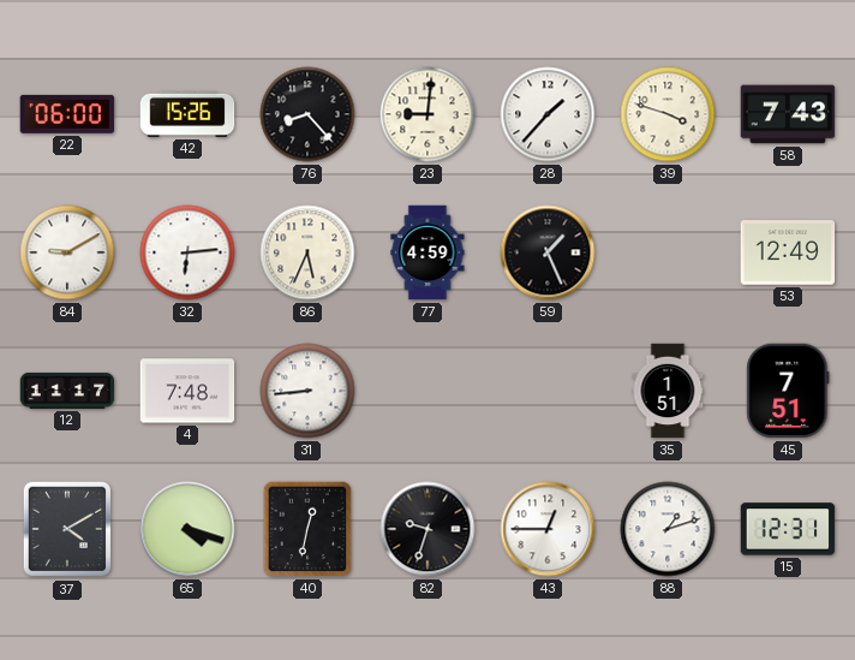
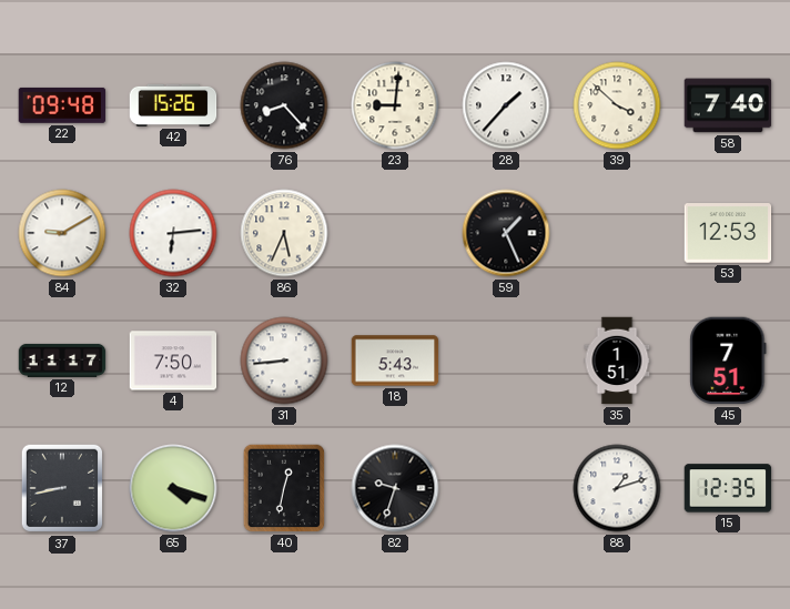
22: 06:00 -> 09:48
39: 3:48 -> 3:52
58: 7:43 -> 7:40
77: 4:59 -> none
53: 12:49 -> 12:53
4: 7:48 -> 7:50
18: none -> 5:43
37: 4:10 -> 8:43
43: 12:45 -> none
15: 12:31 -> 12:35
